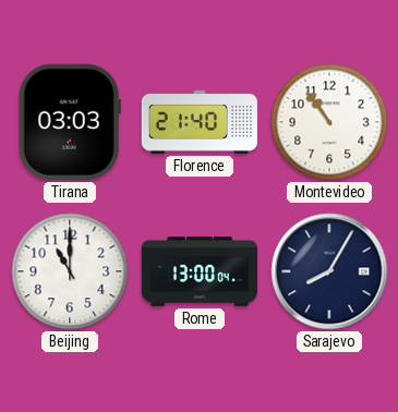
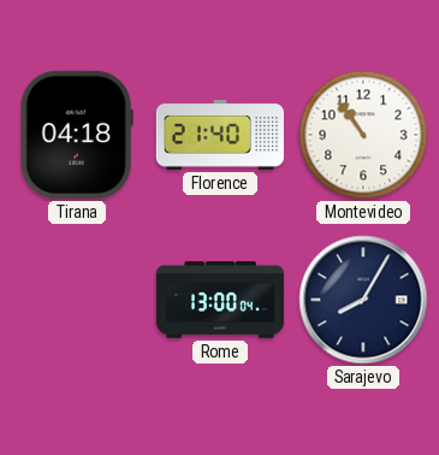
Tirana: 03:03 -> 04:18
Beijing: 11:00 -> none
